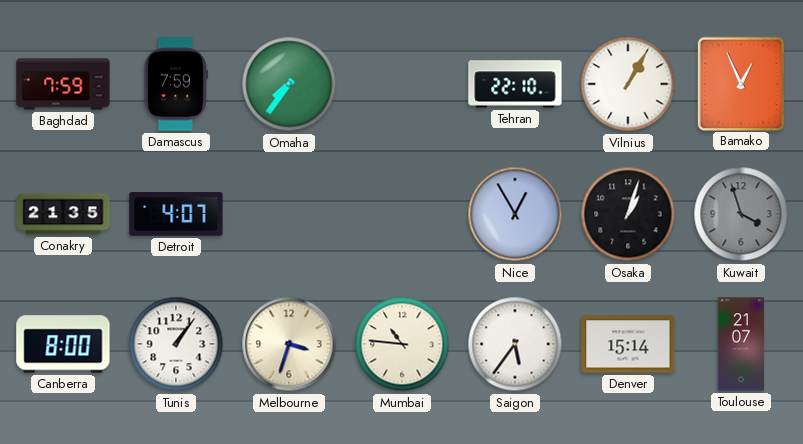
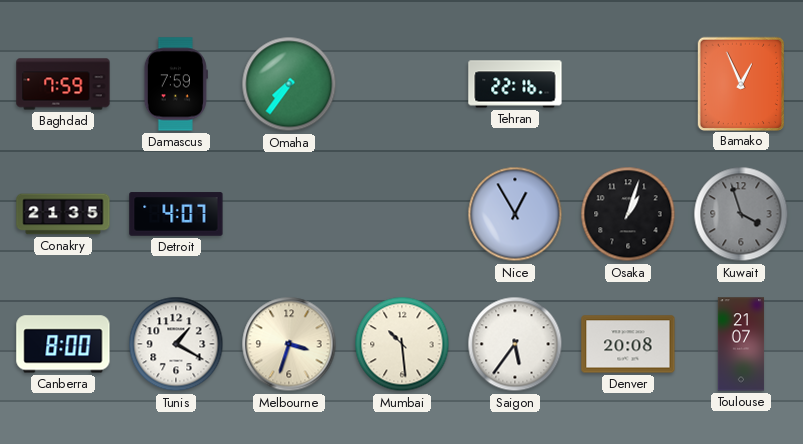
Tehran: 22:10 -> 22:16
Vilnius: 1:05 -> none
Tunis: 1:06 -> 1:20
Mumbai: 10:46 -> 10:29
Denver: 15:14 -> 20:08
